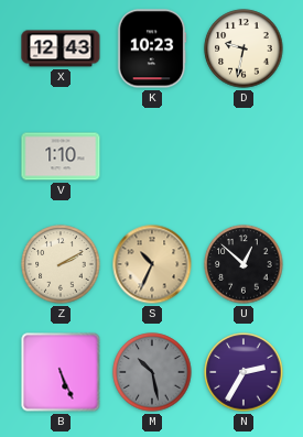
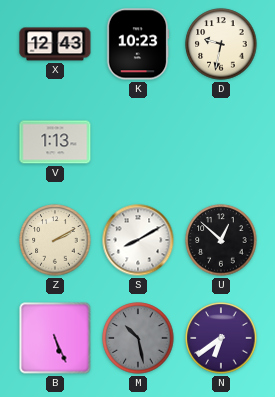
V: 1:10 -> 1:13
S: 10:34 -> 8:10
S dial: champagne -> white
N: 2:35 -> 6:39
